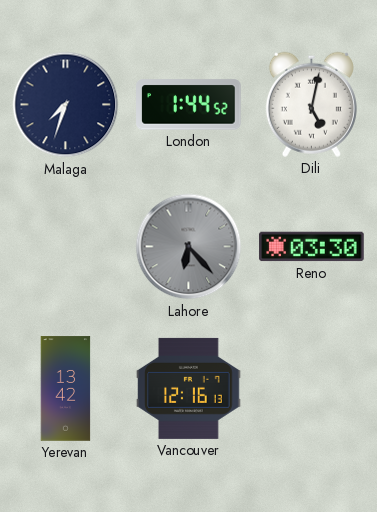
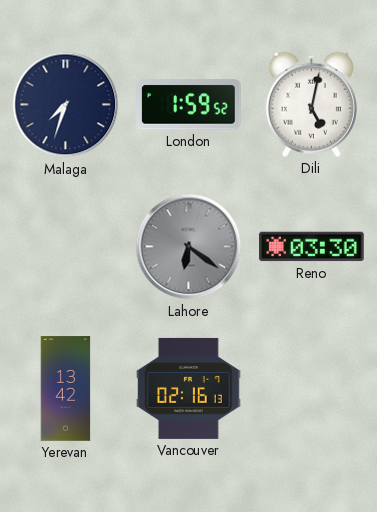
London: 1:44 -> 1:59
Lahore: 6:23 -> 6:21
Vancouver: 12:16 -> 02:16
